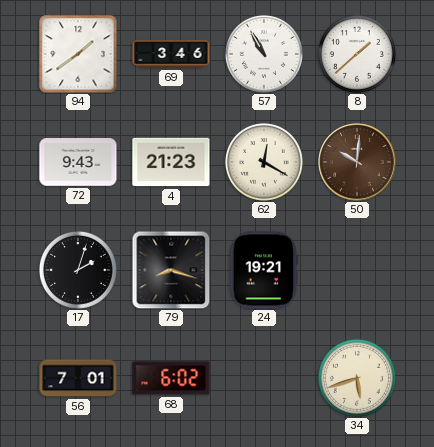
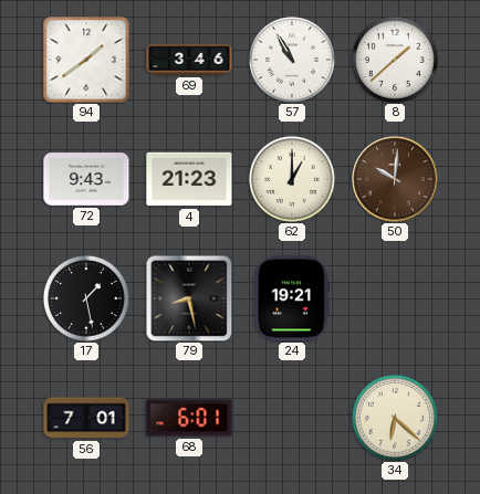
62: 12:20 -> 1:00
17: 2:03 -> 1:28
79: 8:18 -> 8:28
68: 6:02 -> 6:01
34: 5:42 -> 6:22
